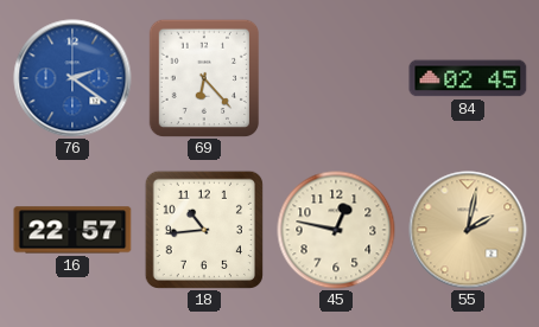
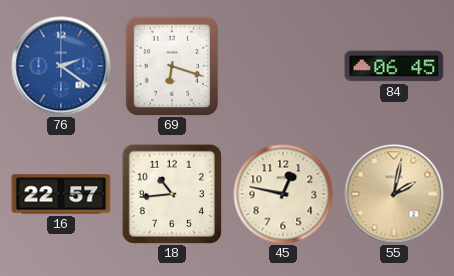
69: 6:23 -> 6:18
84: 02:45 -> 06:45
